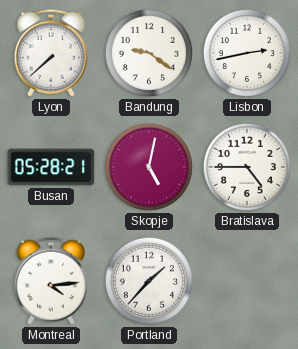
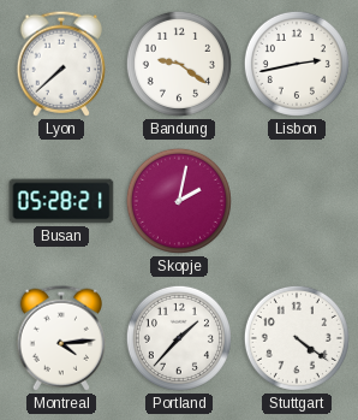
Skopje: 5:02 -> 2:02
Bratislava: 4:45 -> none
Stuttgart: none -> 4:21
